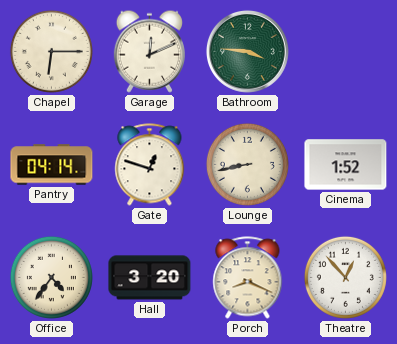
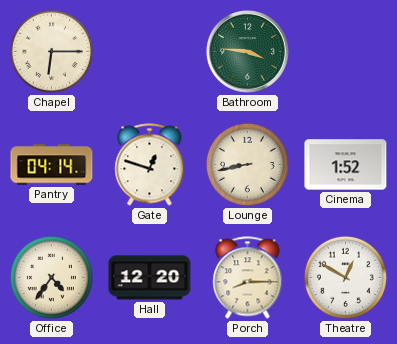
Garage: 12:11 -> none
Hall: 3:20 -> 12:20
Porch: 8:19 -> 8:15
Theatre: 12:53 -> 12:50
